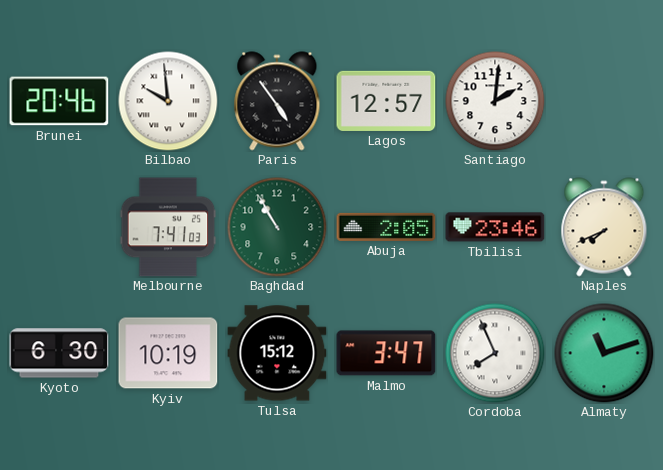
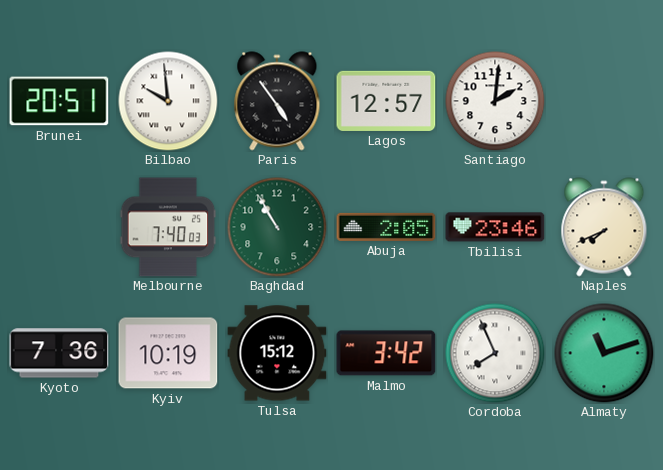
Brunei: 20:46 -> 20:51
Melbourne: 7:41 -> 7:40
Kyoto: 6:30 -> 7:36
Malmo: 3:47 -> 3:42
